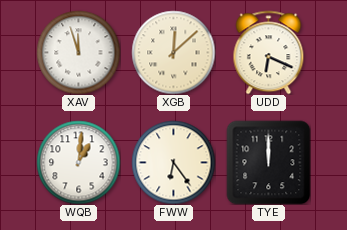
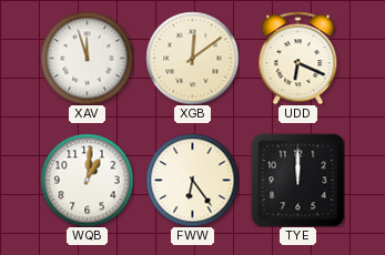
XGB: 12:08 -> 12:09
